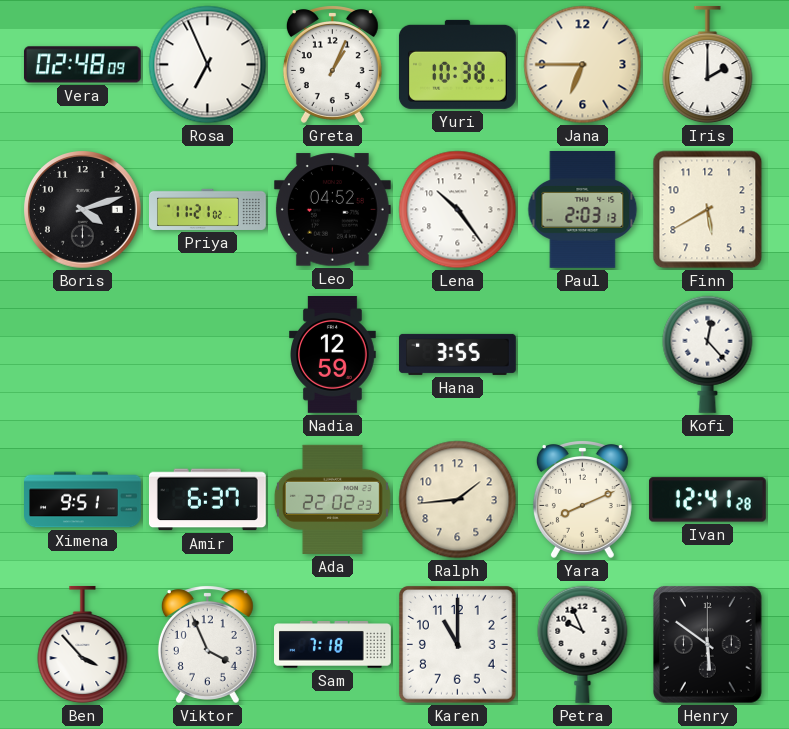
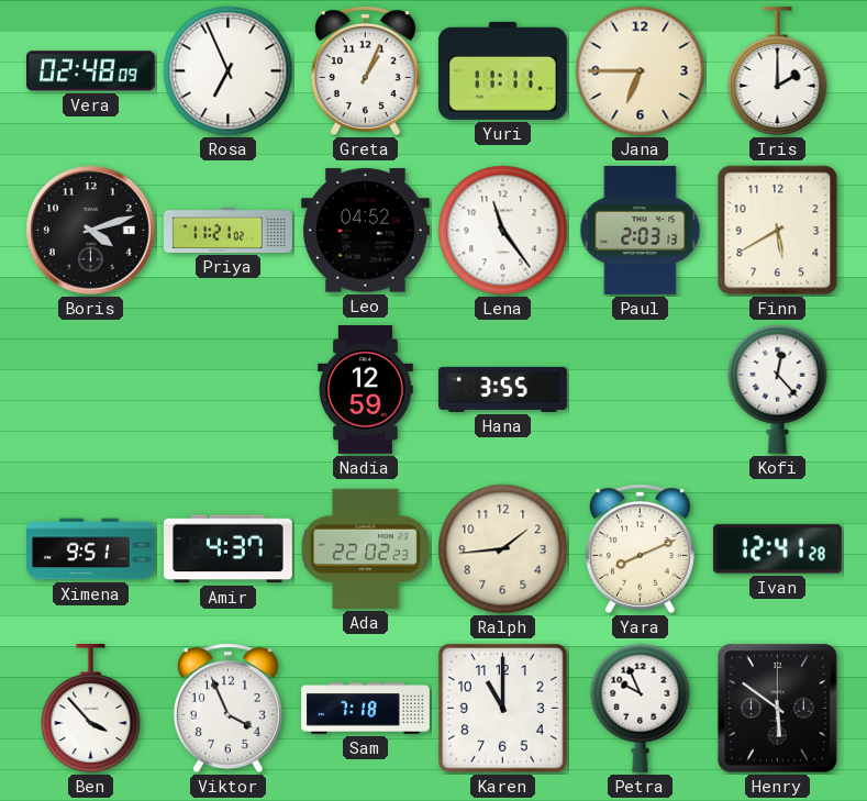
Yuri: 10:38 -> 11:11
Lena: 10:24 -> 11:24
Amir: 6:37 -> 4:37
